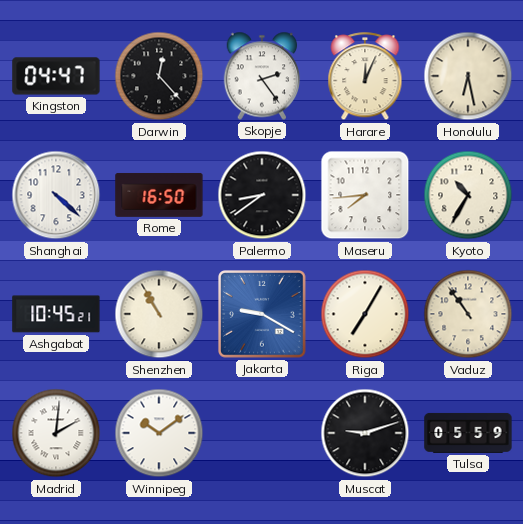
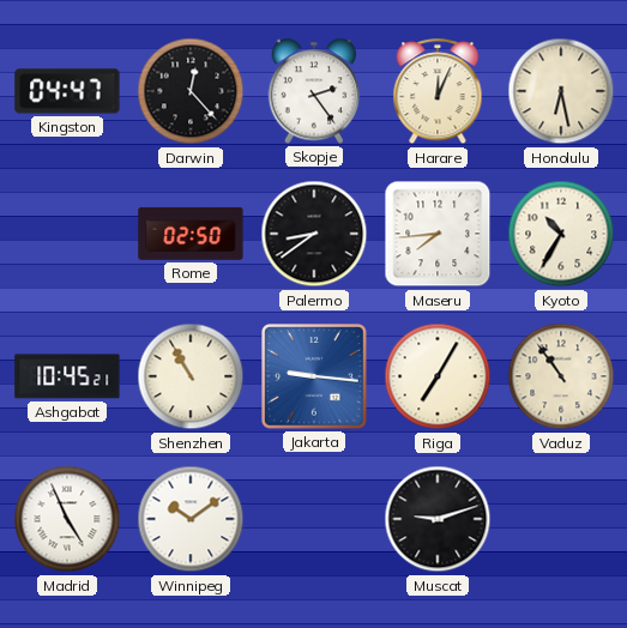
Shanghai: 4:22 -> none
Rome: 16:50 -> 02:50
Jakarta: 9:20 -> 9:16
Madrid: 2:01 -> 4:56
Tulsa: 05:59 -> none
